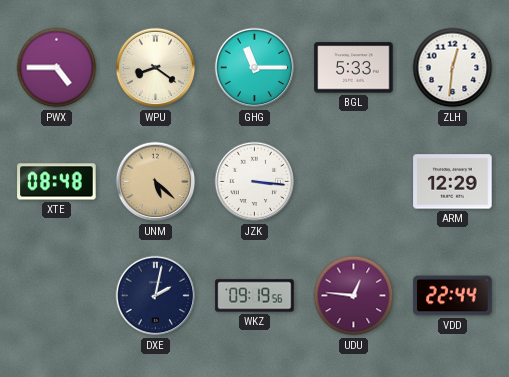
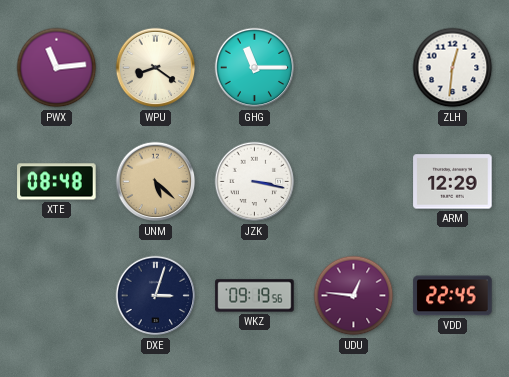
PWX: 4:45 -> 11:14
BGL: 5:33 -> none
JZK: 3:16 -> 3:17
DXE: 2:02 -> 3:03
VDD: 22:44 -> 22:45
